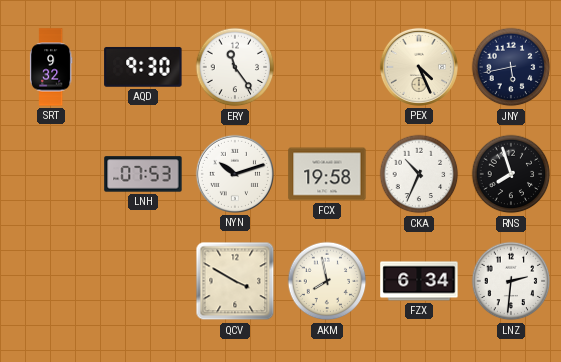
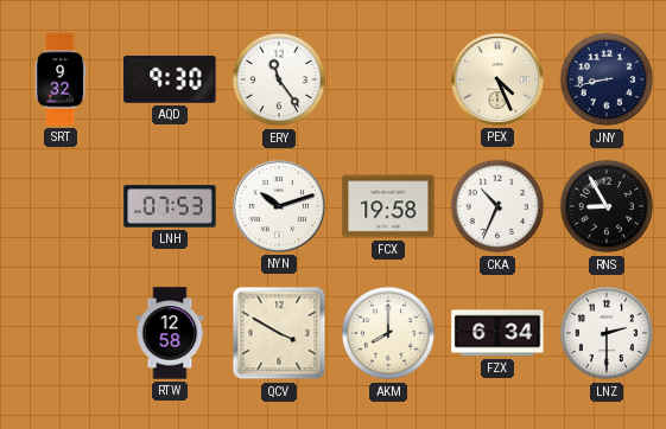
JNY: 5:43 -> 8:43
RNS: 7:57 -> 8:55
RTW: none -> 12:58
AKM: 7:58 -> 8:00
LNZ: 2:31 -> 2:30
